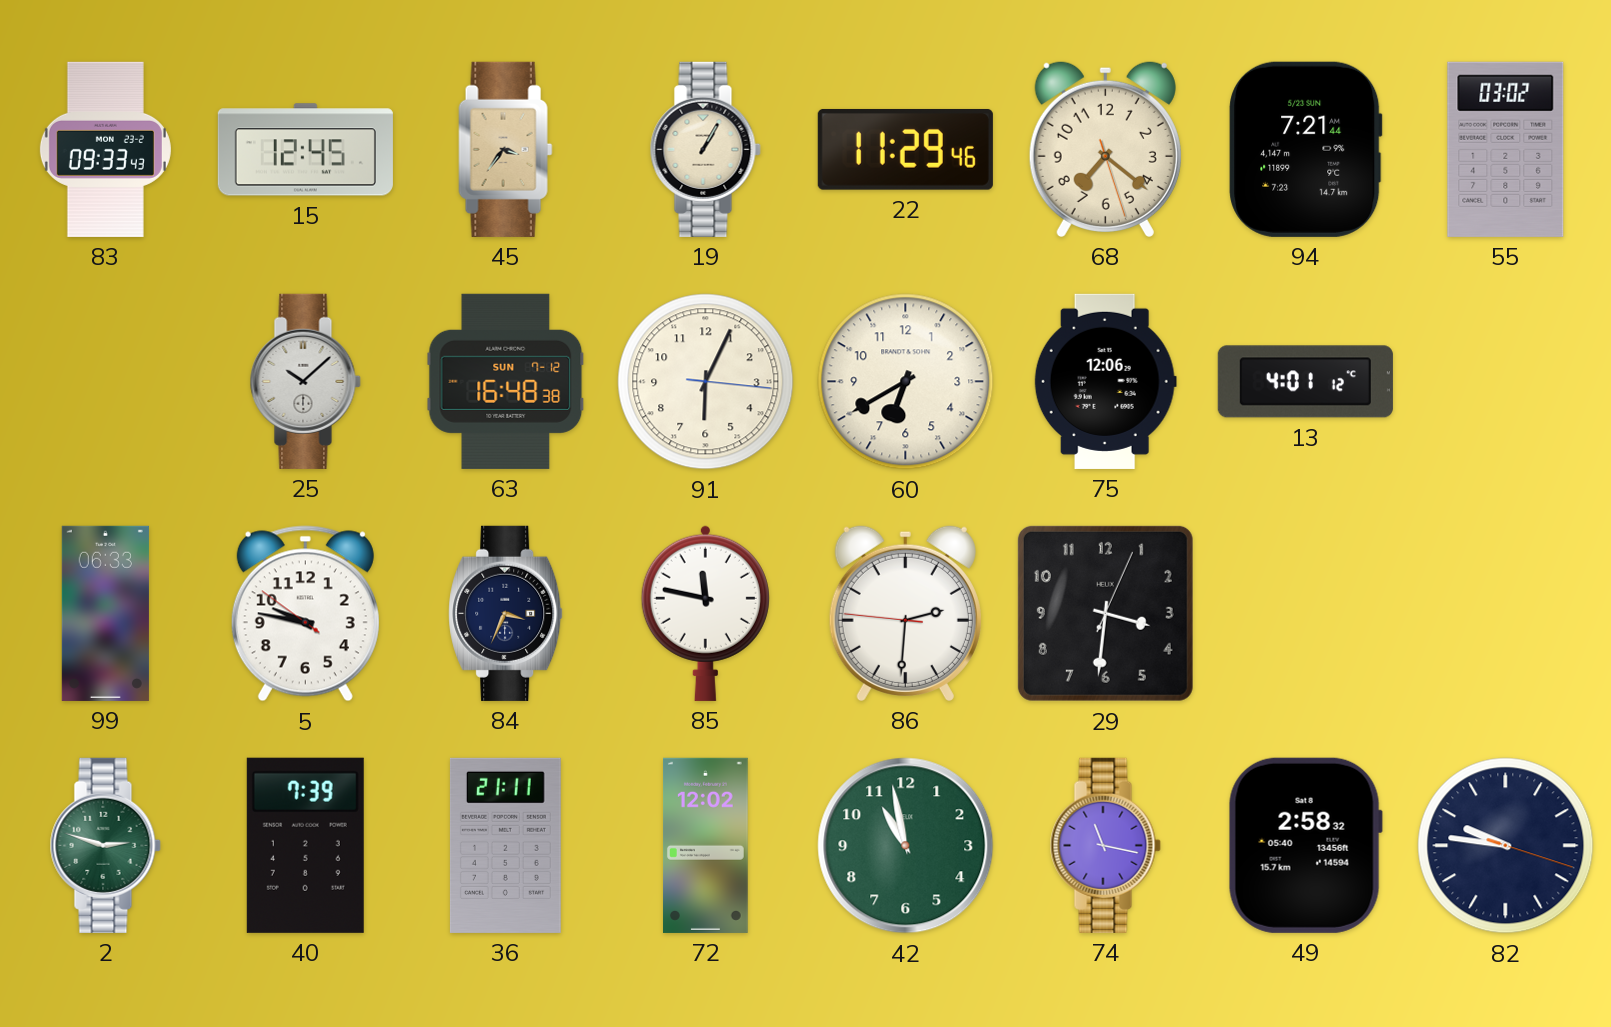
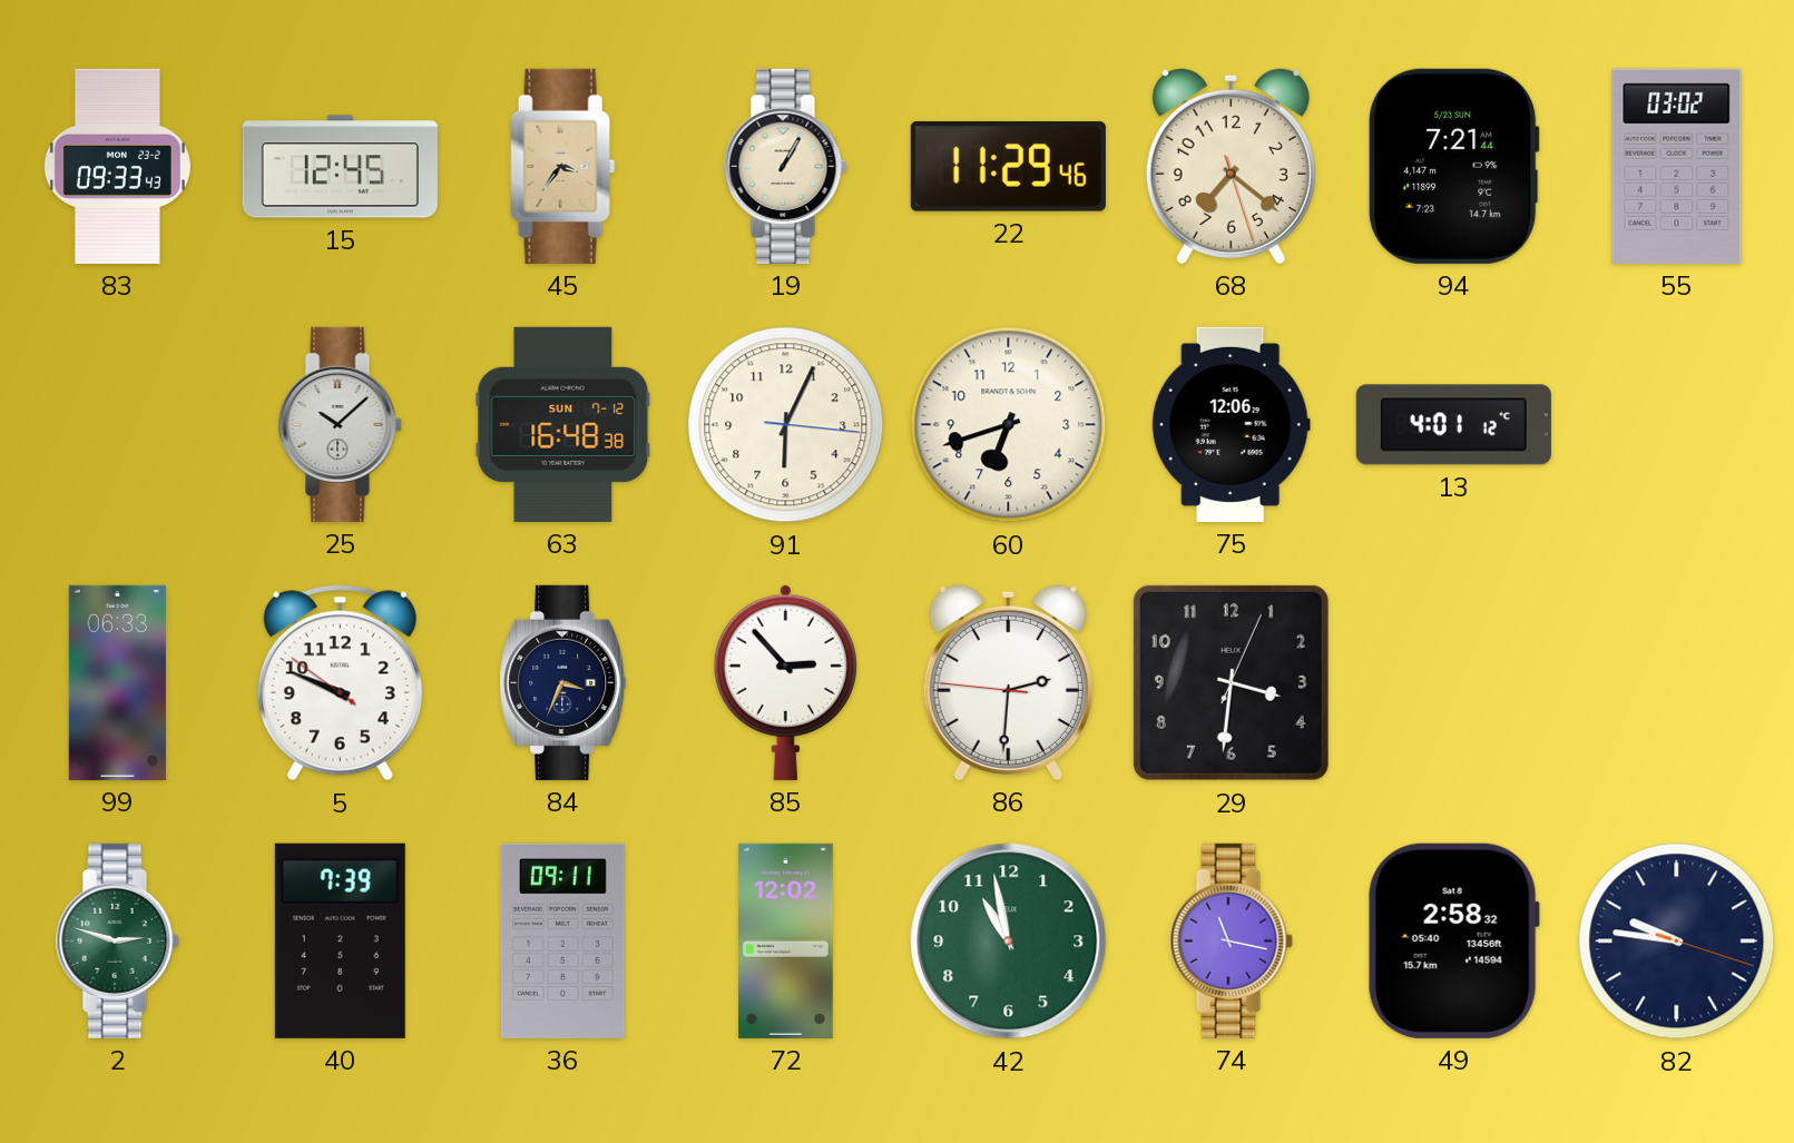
60: 6:40 -> 6:42
5: 9:46 -> 9:48
85: 11:47 -> 2:53
36: 21:11 -> 09:11
